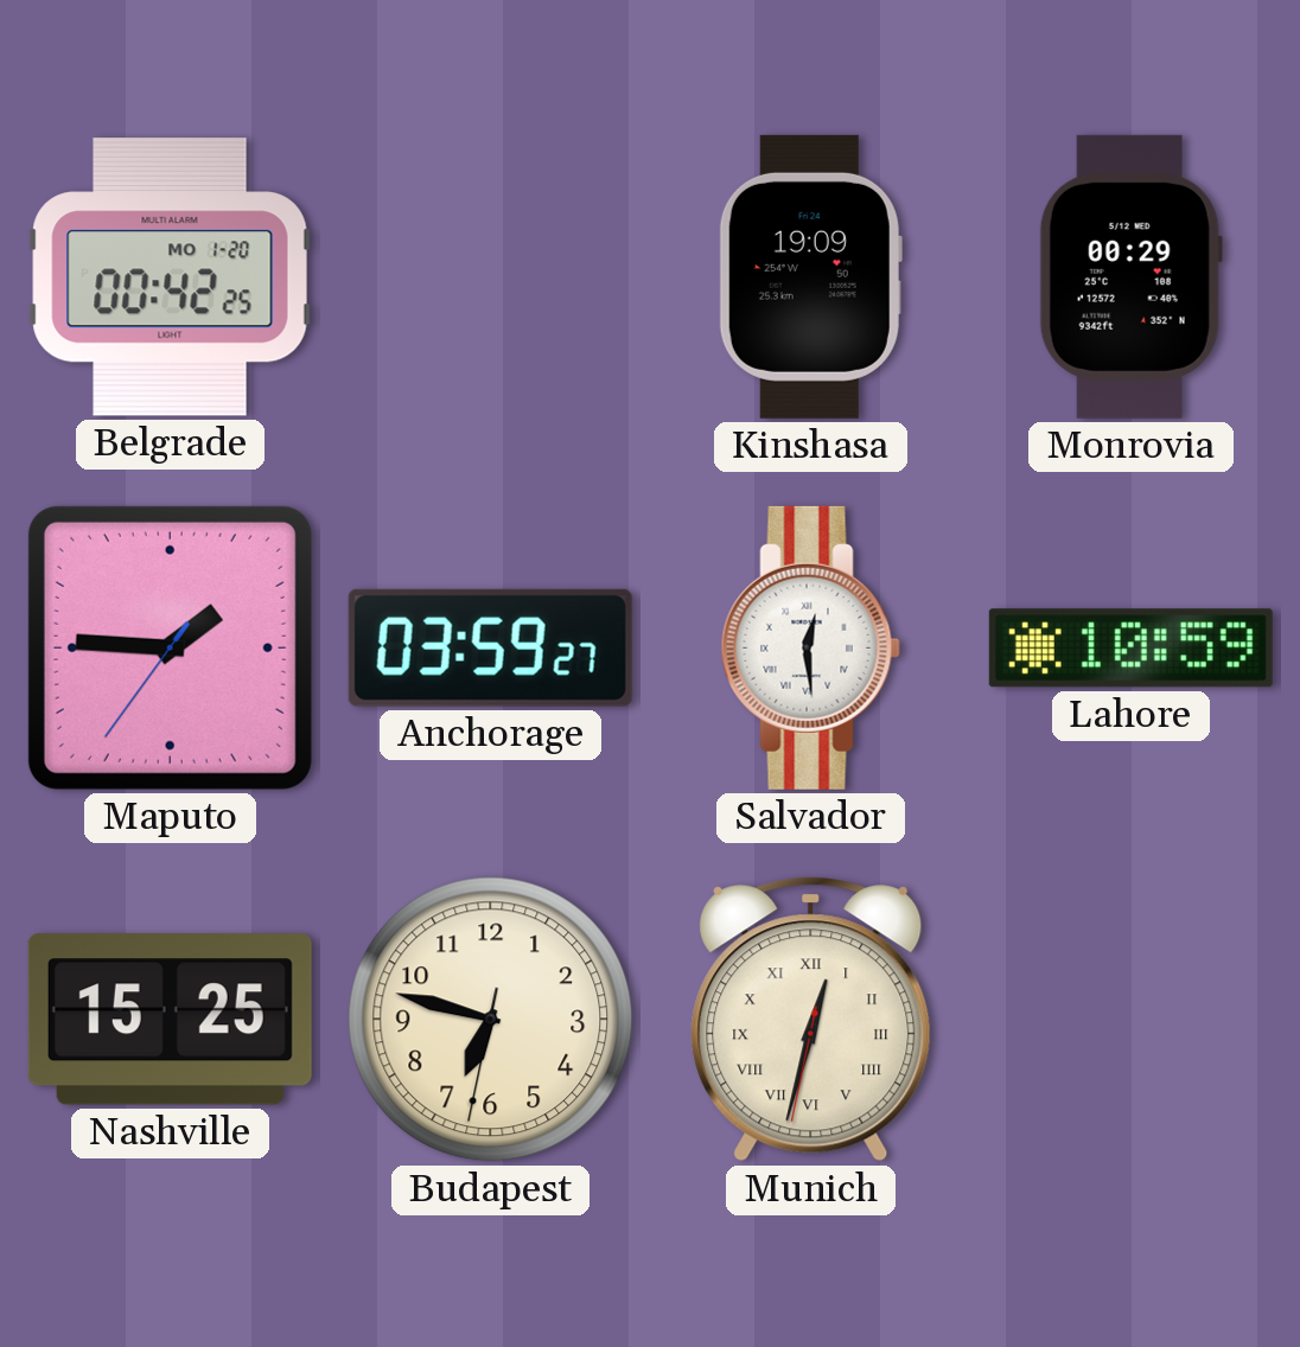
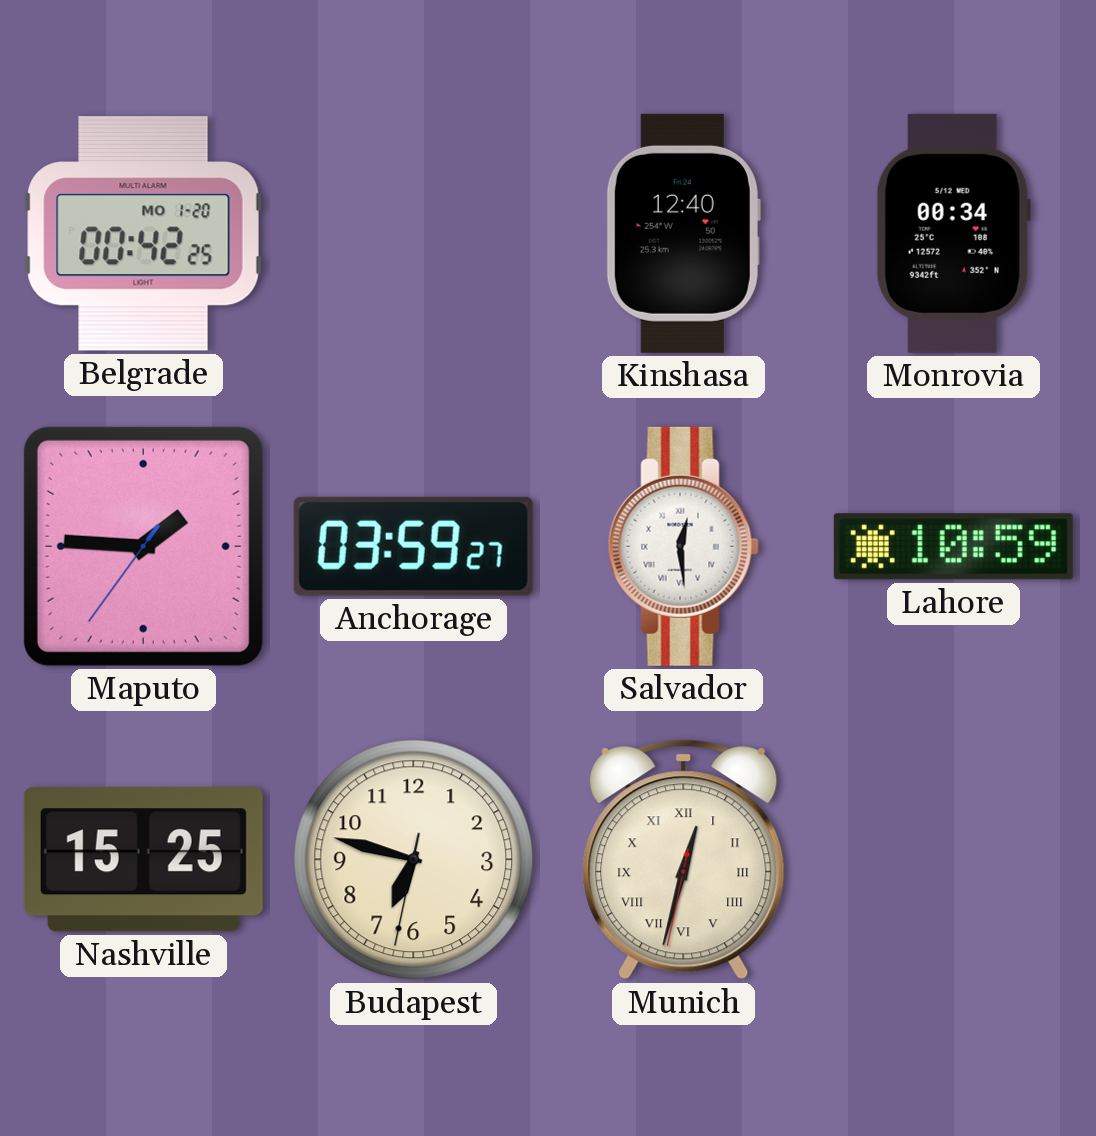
Kinshasa: 19:09 -> 12:40
Monrovia: 00:29 -> 00:34
